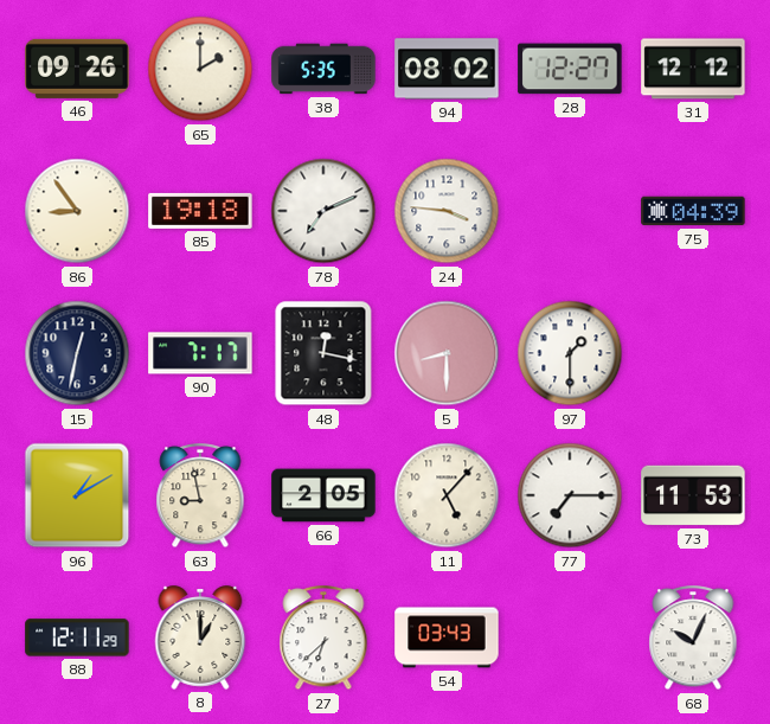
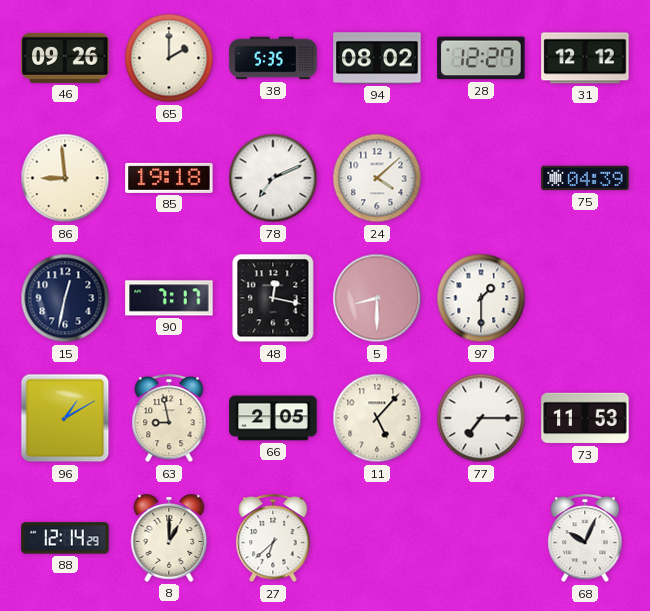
86: 8:54 -> 8:59
24: 3:46 -> 4:08
88: 12:11 -> 12:14
54: 03:43 -> none
